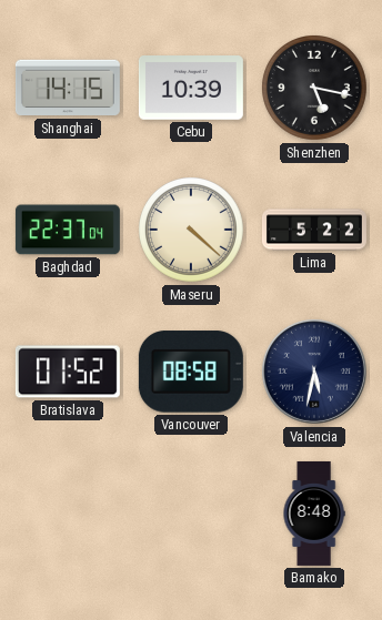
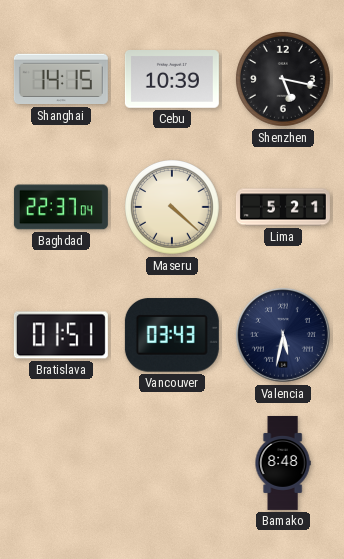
Lima: 5:22 -> 5:21
Bratislava: 01:52 -> 01:51
Vancouver: 08:58 -> 03:43
